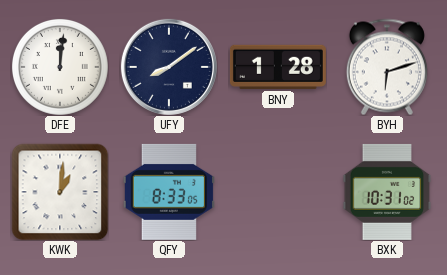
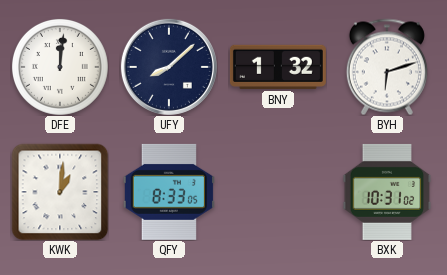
UFY: 8:09 -> 8:08
BNY: 1:28 -> 1:32
